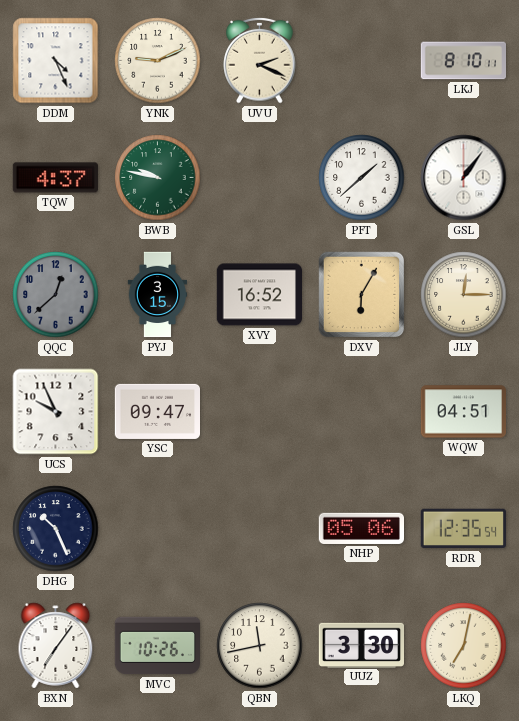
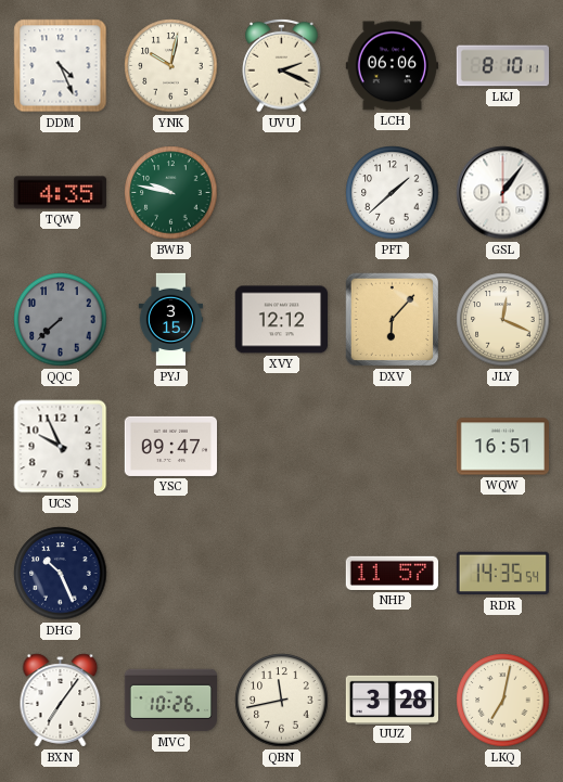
YNK: 9:11 -> 10:02
LCH: none -> 06:06
TQW: 4:37 -> 4:35
QQC: 12:38 -> 7:38
XVY: 16:52 -> 12:12
DXV: 6:05 -> 6:07
JLY: 12:15 -> 12:19
WQW: 04:51 -> 16:51
NHP: 05:06 -> 11:57
RDR: 12:35 -> 14:35
UUZ: 3:30 -> 3:28
